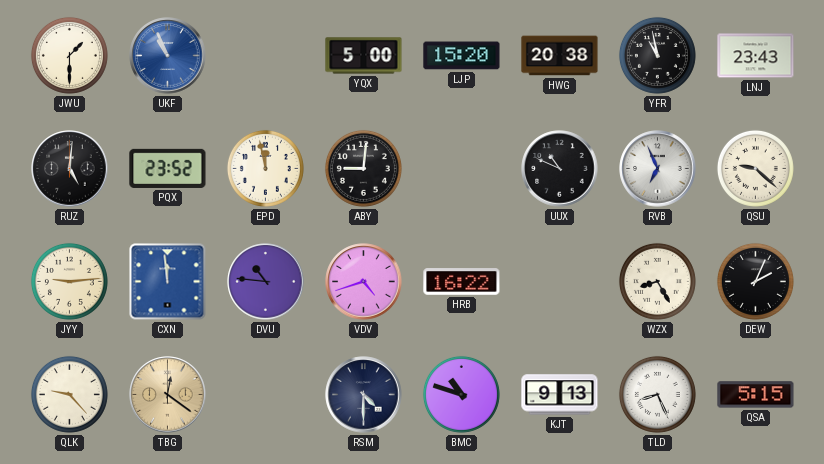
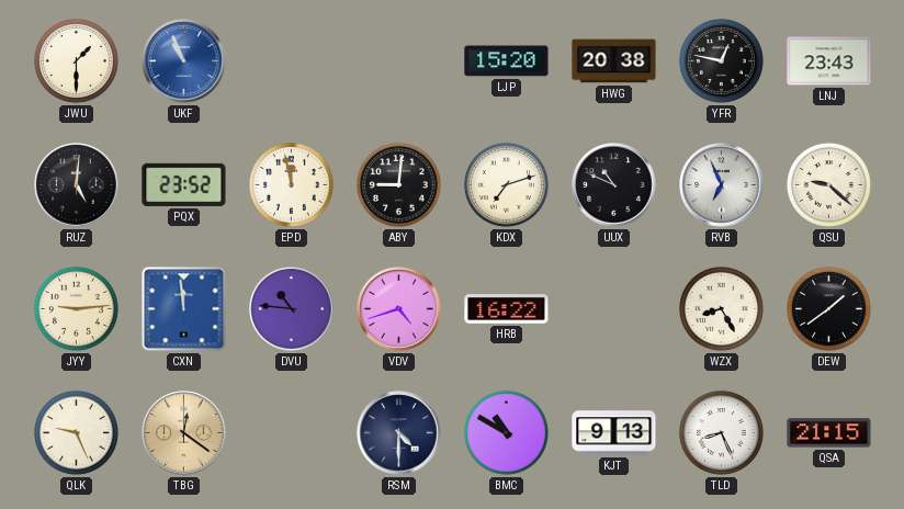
YQX: 5:00 -> none
YFR: 10:58 -> 12:47
KDX: none -> 7:12
DEW: 2:04 -> 1:39
QLK: 9:23 -> 9:26
BMC: 10:48 -> 10:50
QSA: 5:15 -> 21:15
